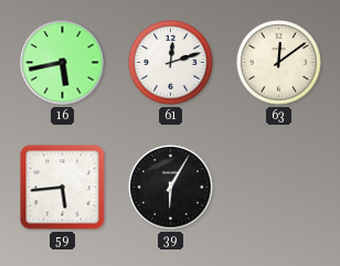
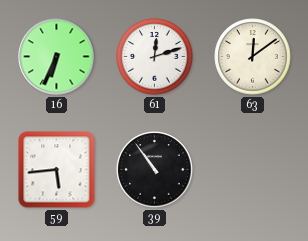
16: 5:43 -> 6:34
39: 6:05 -> 10:54
